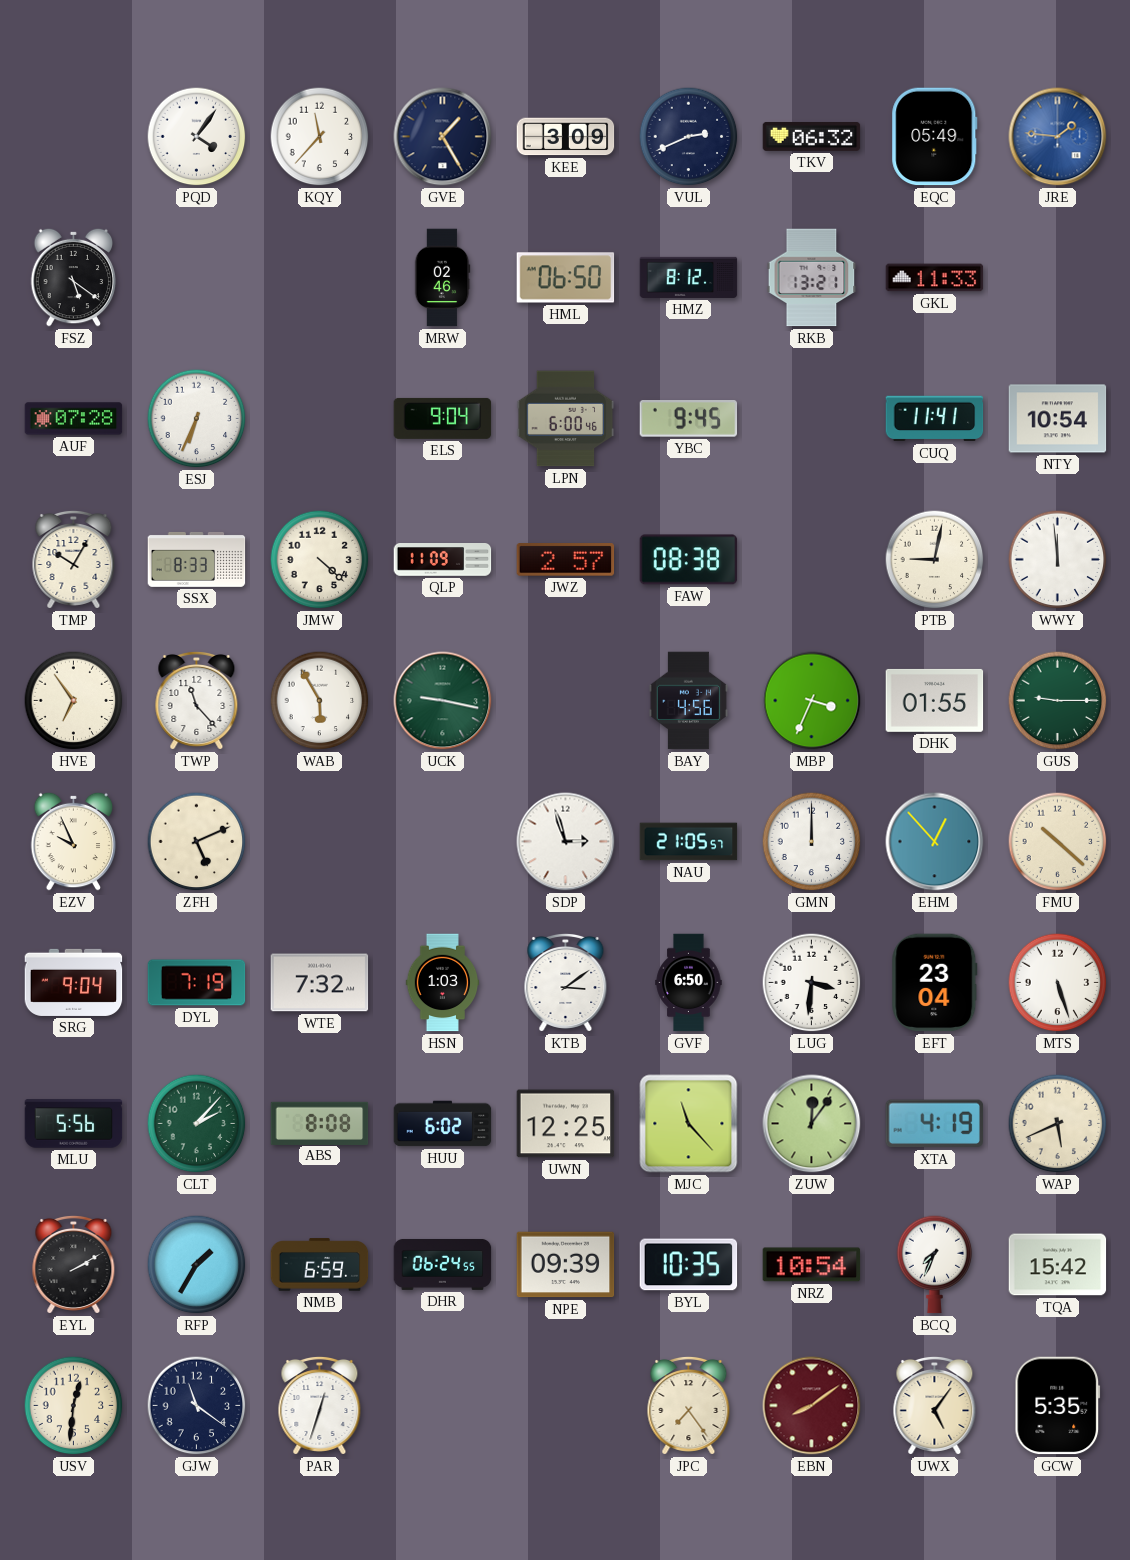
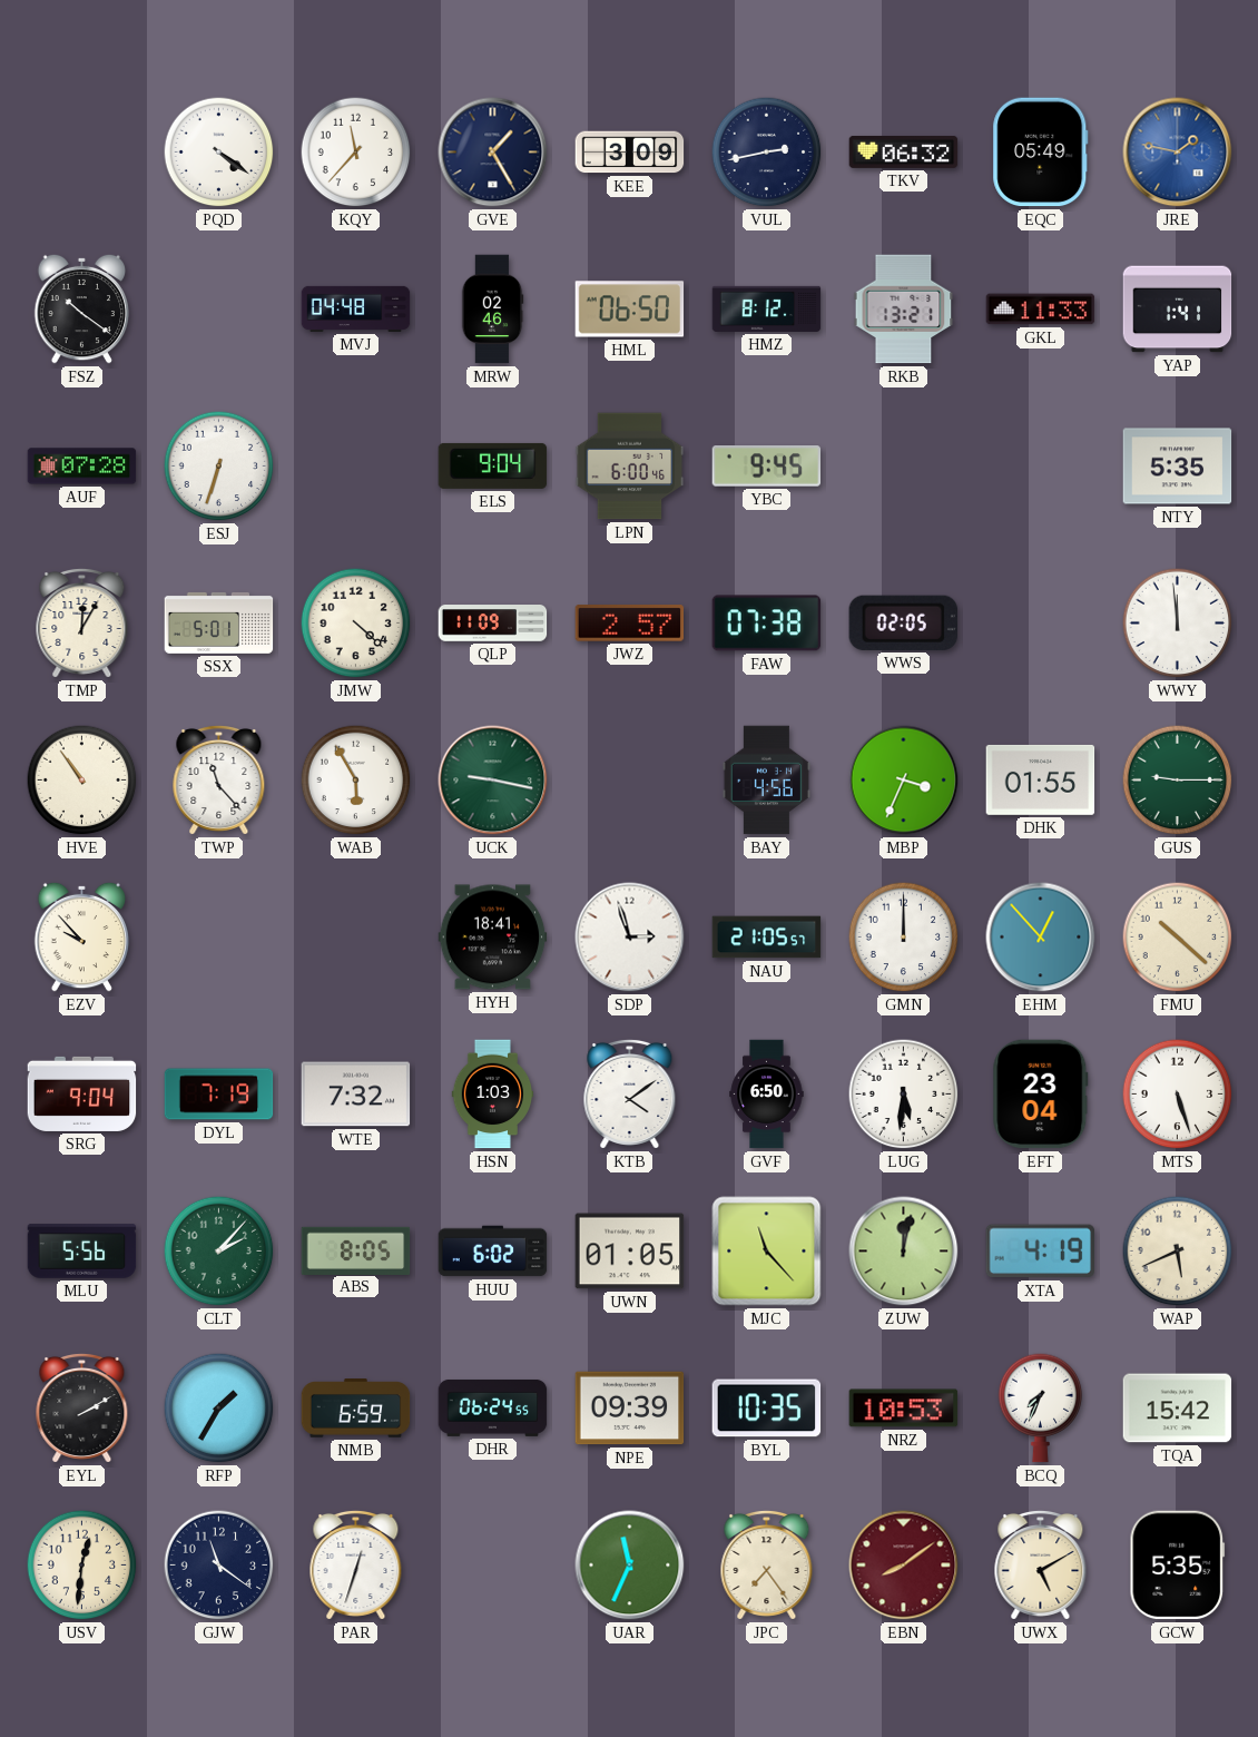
PQD: 4:06 -> 4:21
VUL: 2:41 -> 2:43
JRE: 1:46 -> 1:47
FSZ: 5:21 -> 10:21
MVJ: none -> 04:48
YAP: none -> 1:41
ESJ: 6:34 -> 6:33
CUQ: 11:41 -> none
NTY: 10:54 -> 5:35
TMP: 10:05 -> 12:05
SSX: 8:33 -> 5:01
FAW: 08:38 -> 07:38
WWS: none -> 02:05
PTB: 9:02 -> none
HVE: 6:54 -> 10:54
EZV: 9:56 -> 9:53
ZFH: 5:11 -> none
HYH: none -> 18:41
KTB: 3:09 -> 4:09
LUG: 3:31 -> 5:31
ABS: 8:08 -> 8:05
UWN: 12:25 -> 01:05
ZUW: 12:06 -> 12:02
NRZ: 10:54 -> 10:53
UAR: none -> 11:34
UWX: 5:06 -> 5:10
